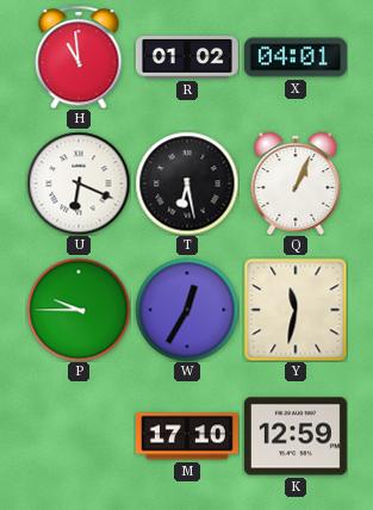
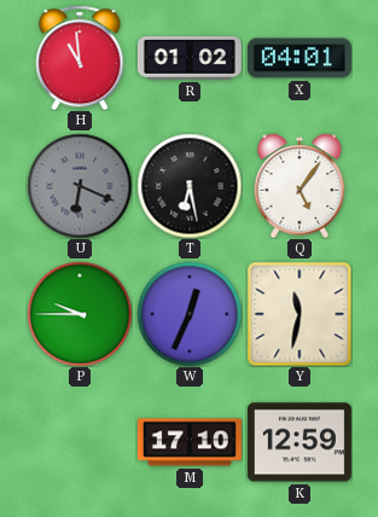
U dial: white -> grey
Q: 1:04 -> 5:06
W: 12:35 -> 12:34
